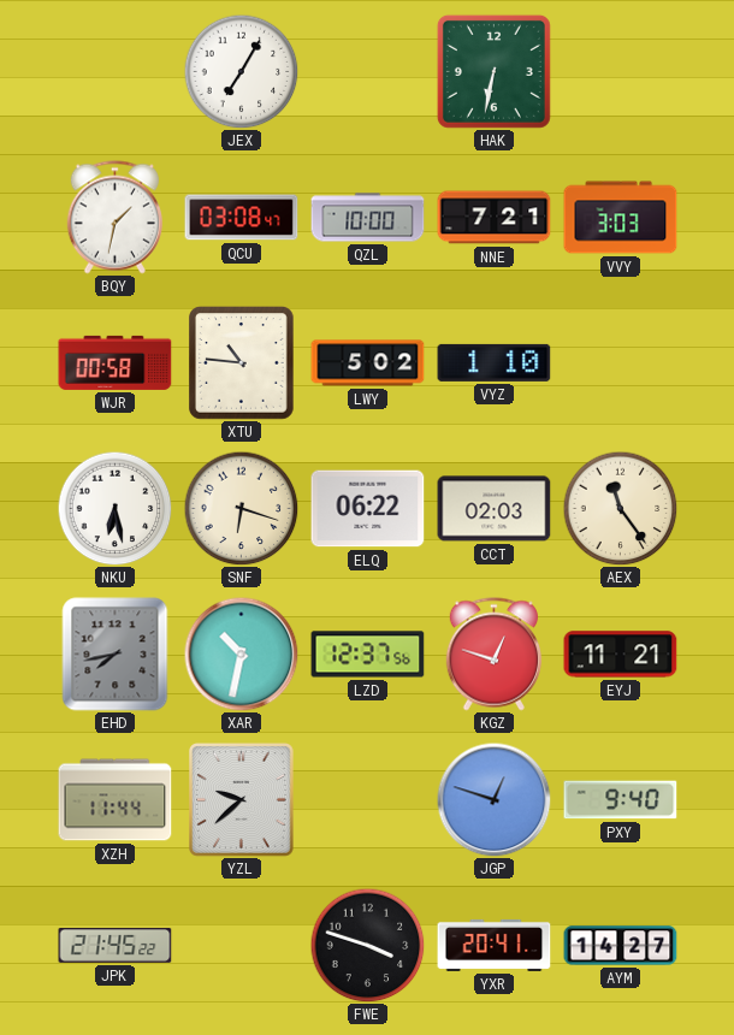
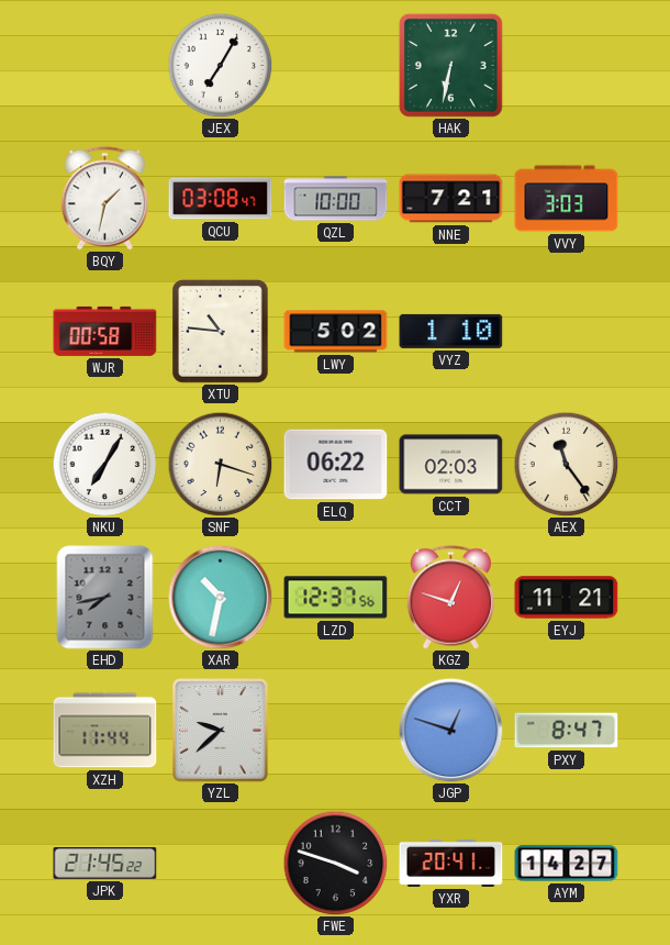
NKU: 6:28 -> 7:05
PXY: 9:40 -> 8:47
